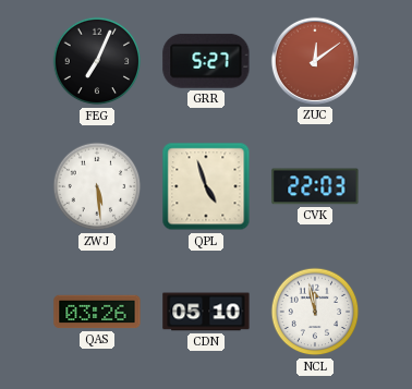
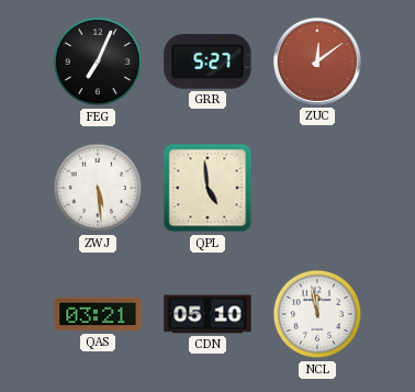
QPL: 4:57 -> 4:59
CVK: 22:03 -> none
QAS: 03:26 -> 03:21
